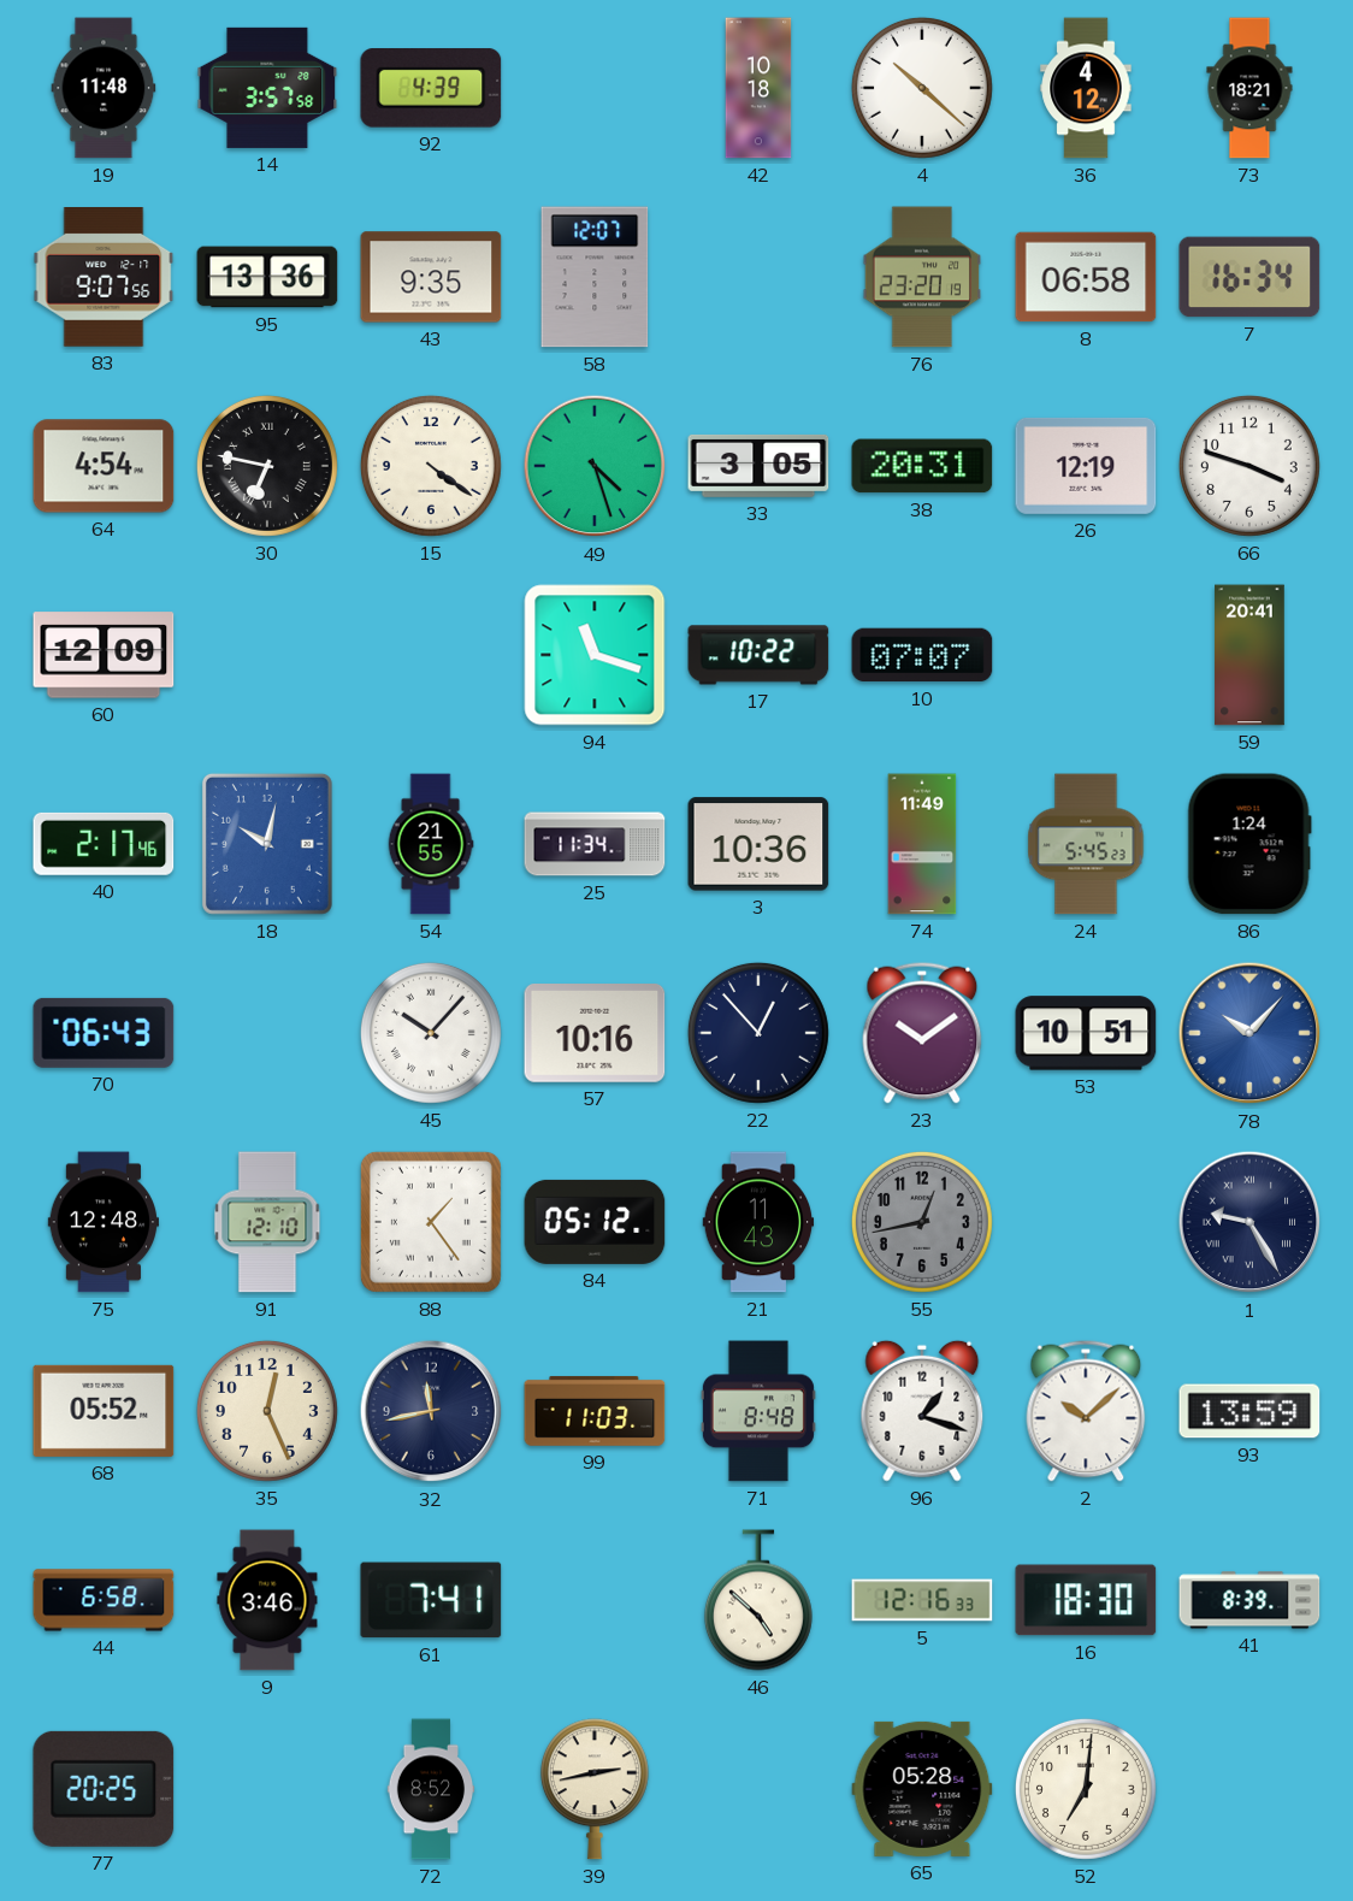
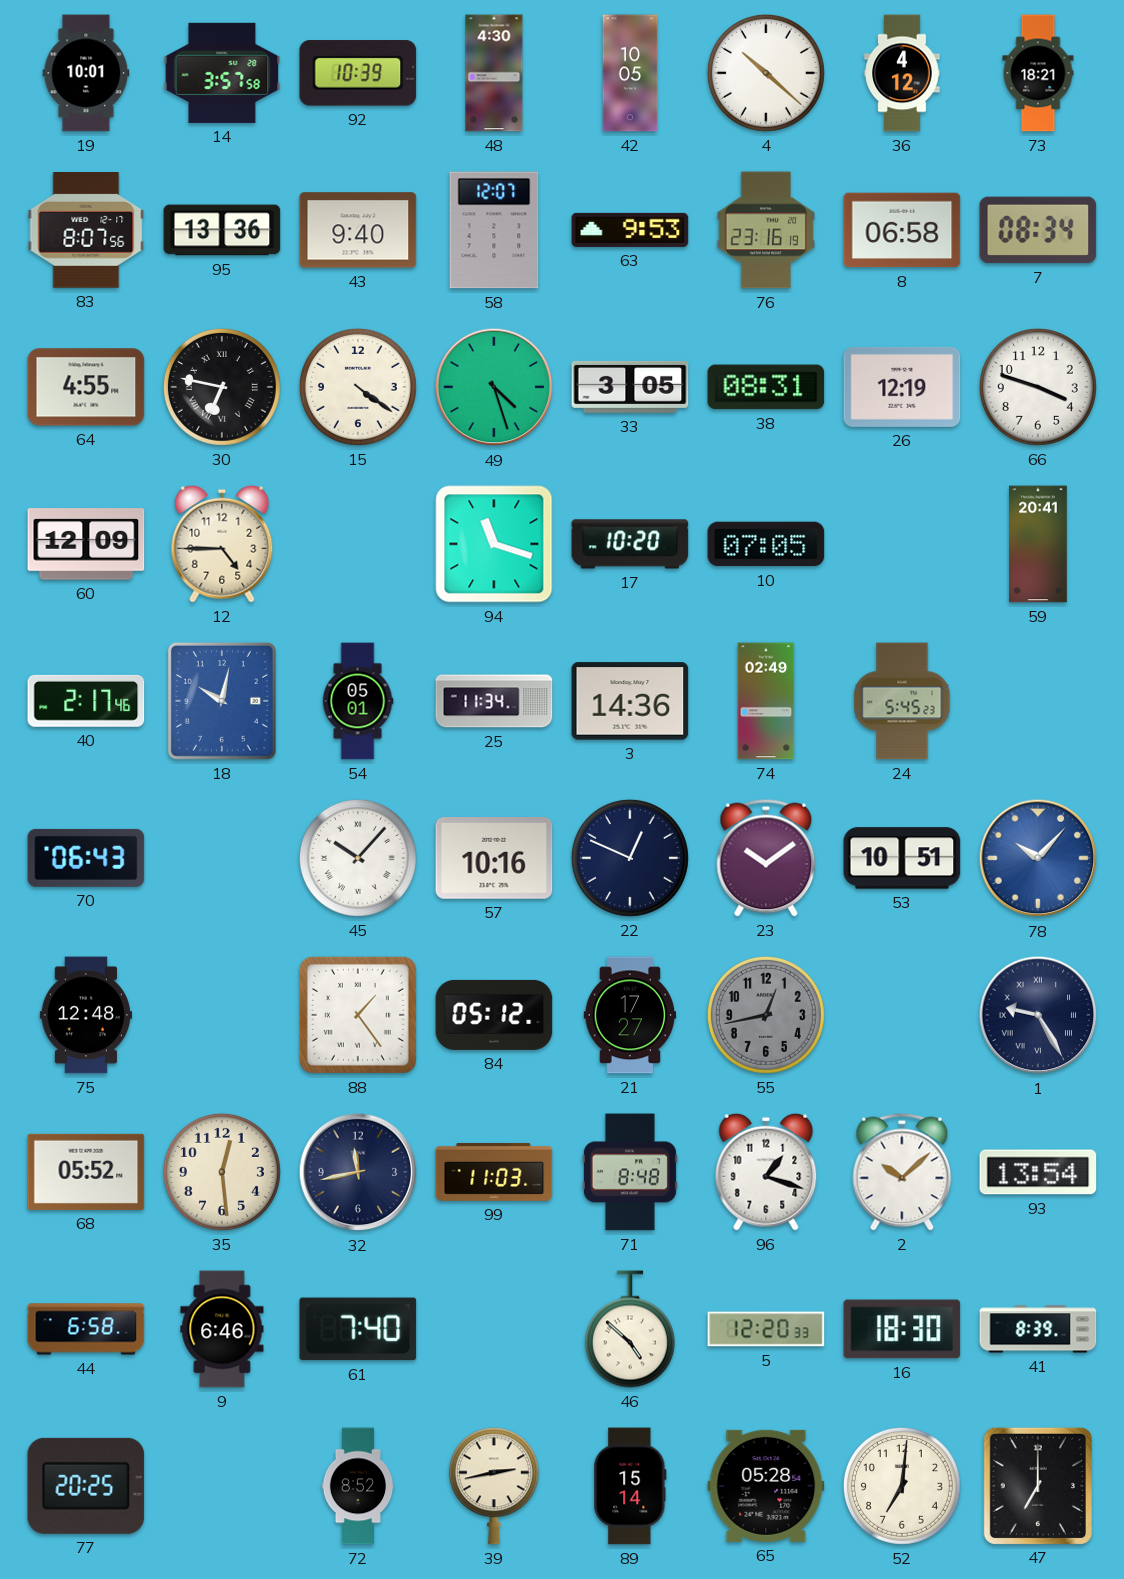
19: 11:48 -> 10:01
92: 4:39 -> 10:39
48: none -> 4:30
42: 10:18 -> 10:05
83: 9:07 -> 8:07
43: 9:35 -> 9:40
63: none -> 9:53
76: 23:20 -> 23:16
7: 16:34 -> 08:34
64: 4:54 -> 4:55
38: 20:31 -> 08:31
12: none -> 4:45
17: 10:22 -> 10:20
10: 07:07 -> 07:05
54: 21:55 -> 05:01
3: 10:36 -> 14:36
74: 11:49 -> 02:49
86: 1:24 -> none
22: 12:53 -> 12:49
91: 12:10 -> none
21: 11:43 -> 17:27
35: 12:26 -> 12:29
93: 13:59 -> 13:54
9: 3:46 -> 6:46
61: 7:41 -> 7:40
5: 12:16 -> 12:20
89: none -> 15:14
47: none -> 7:00
